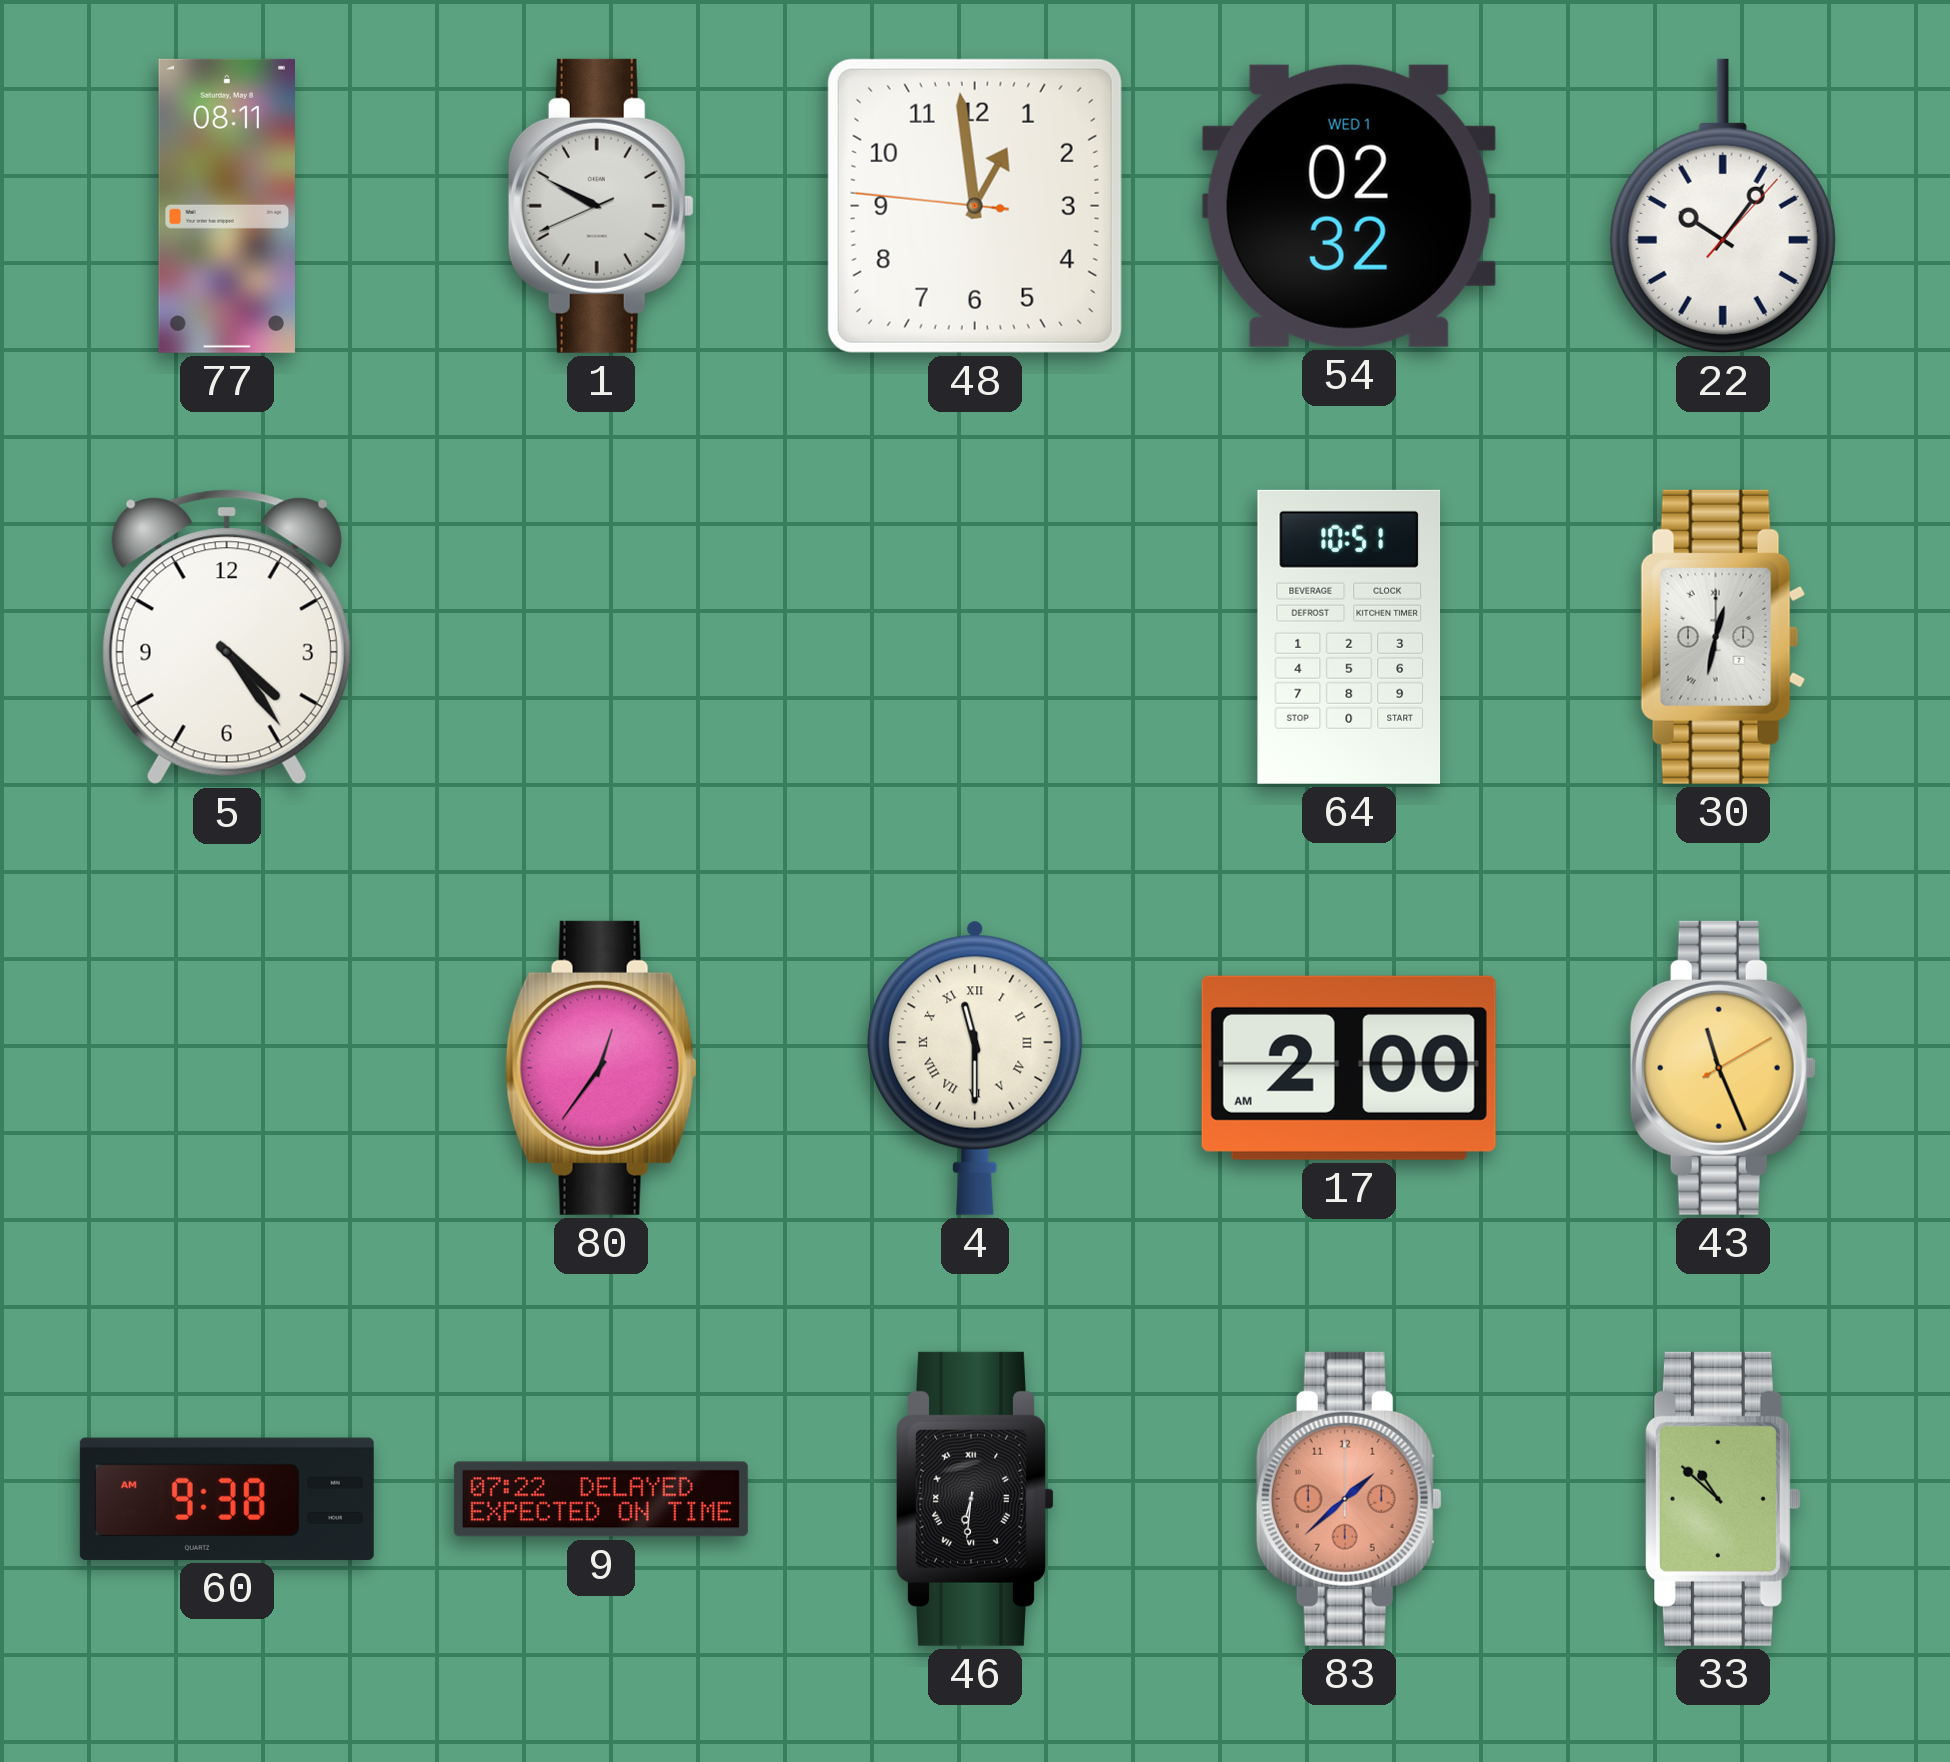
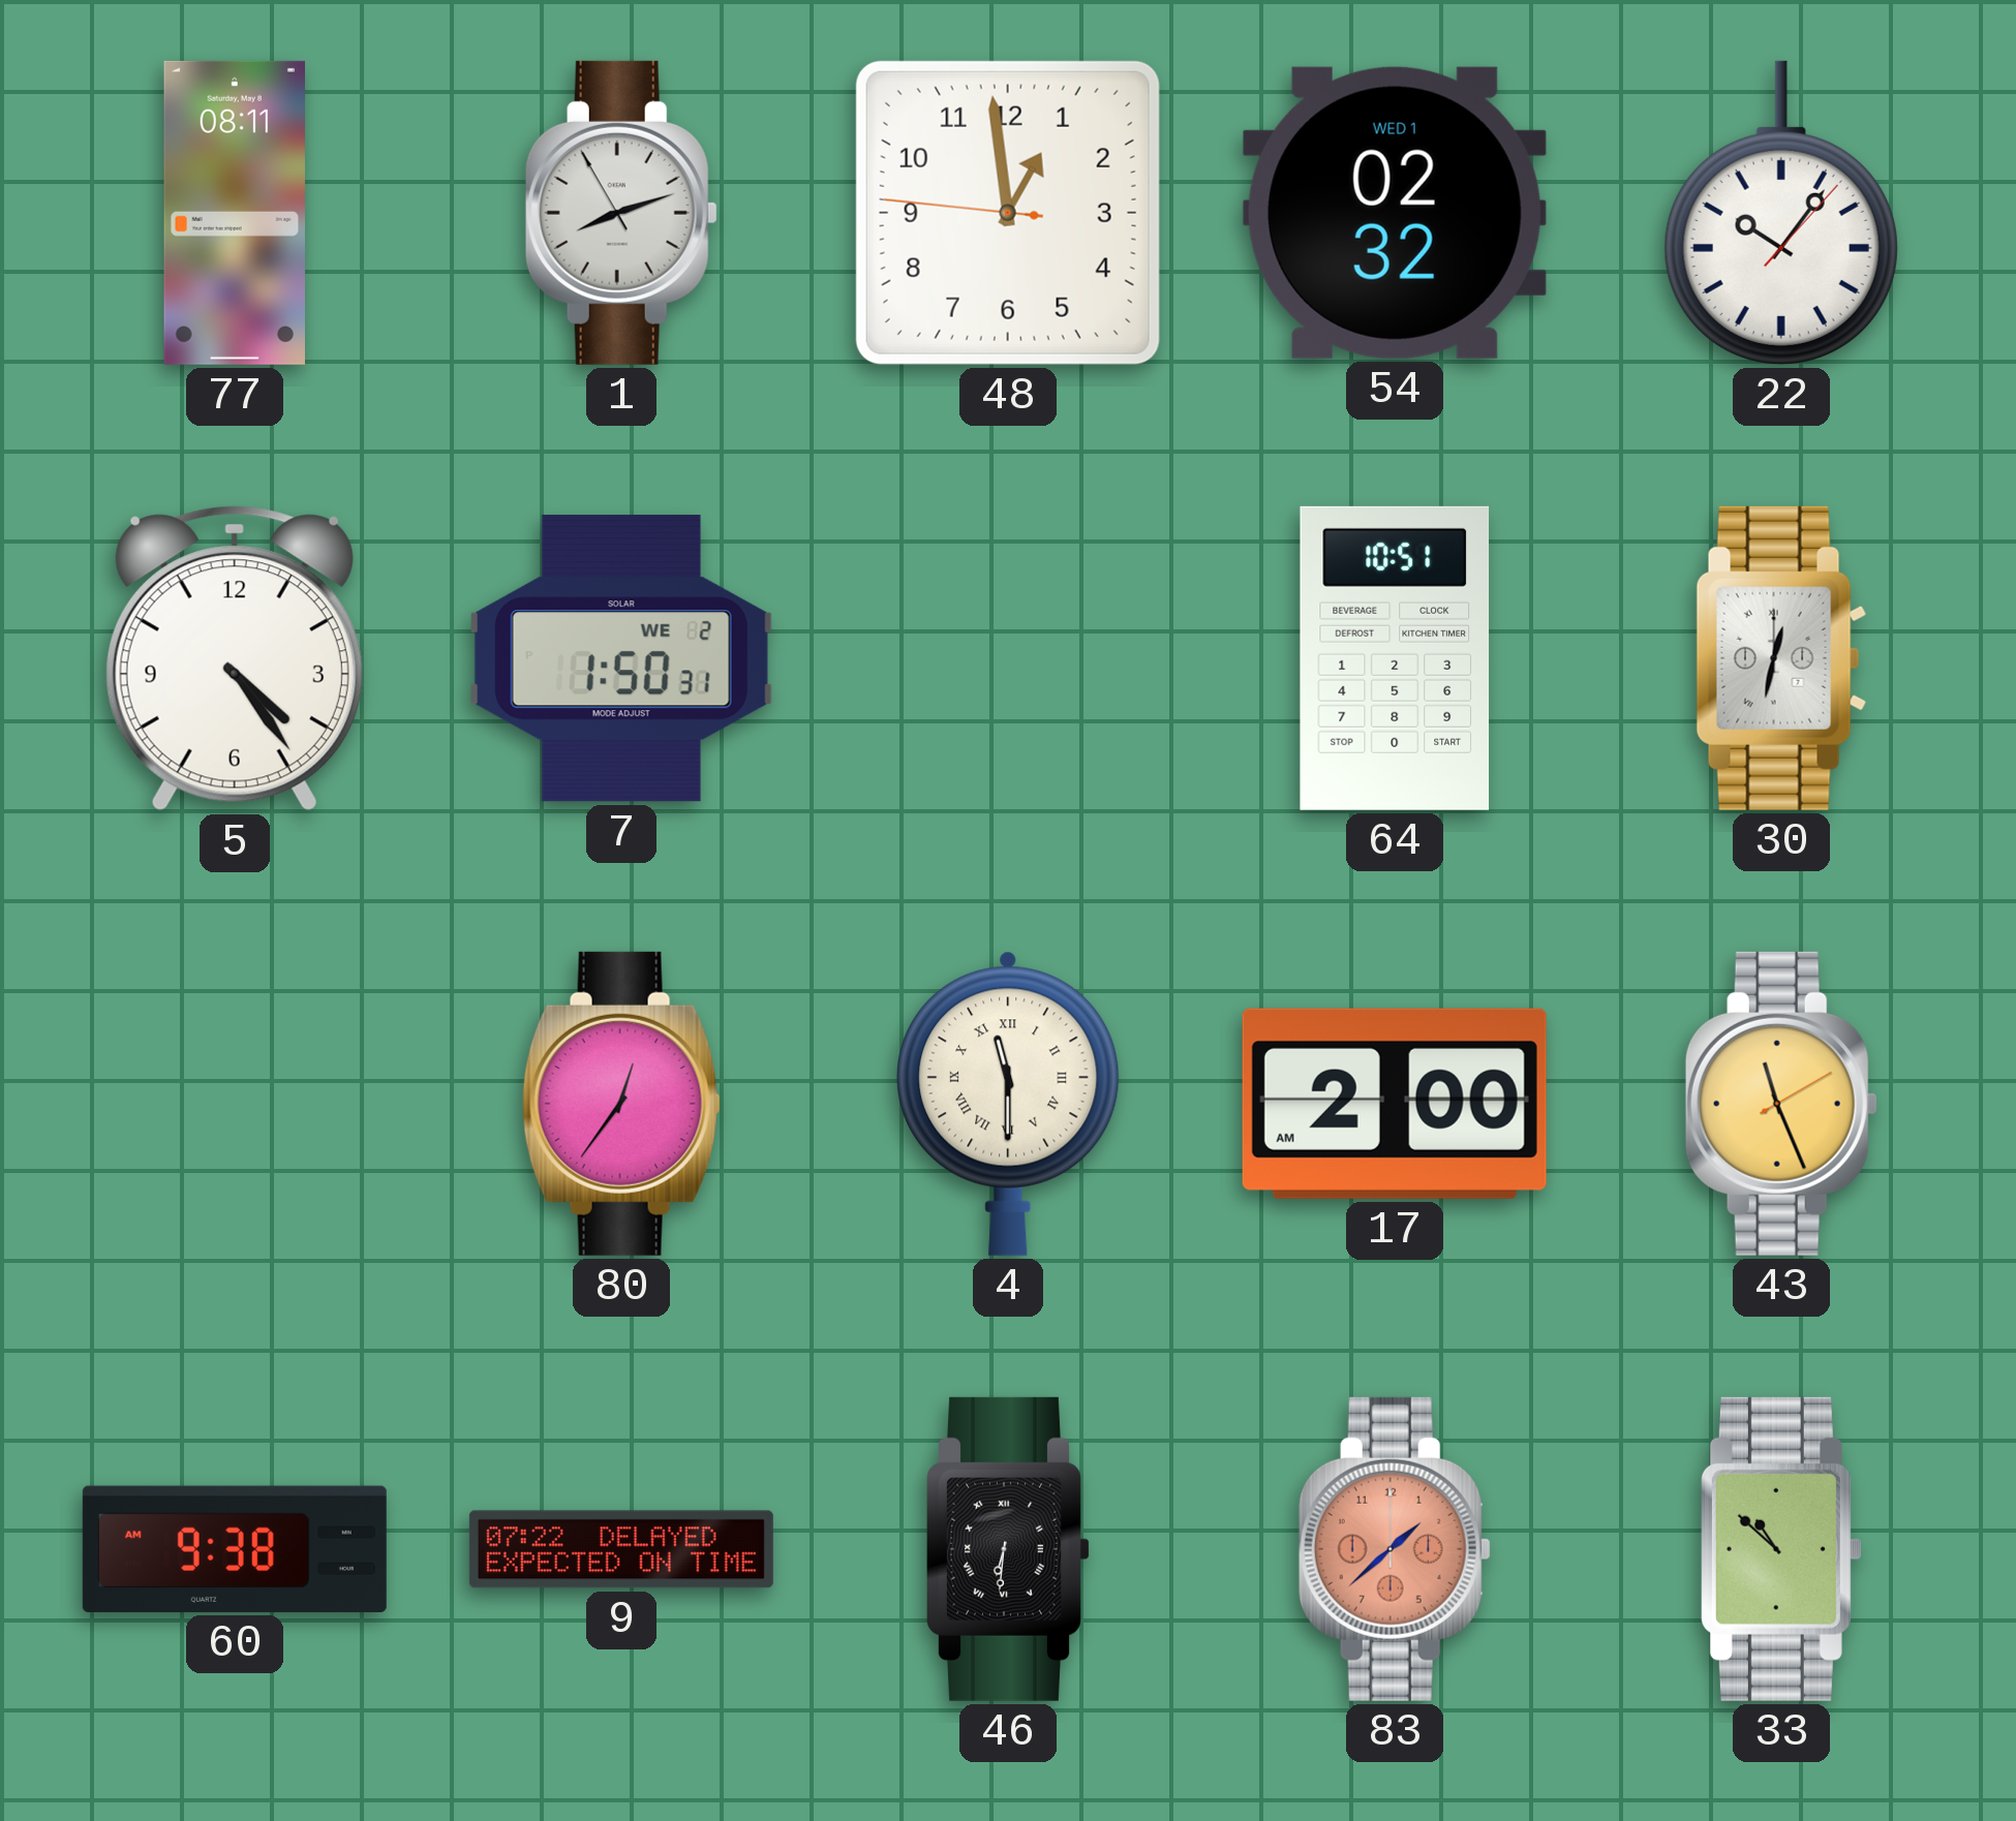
1: 9:49 -> 8:11
7: none -> 1:50
